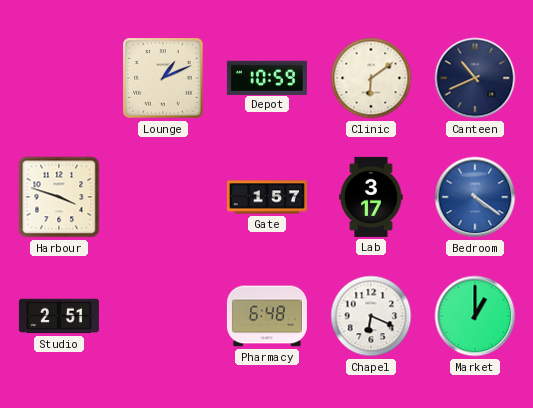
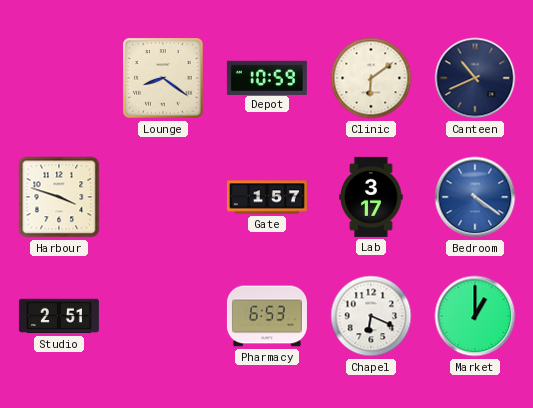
Lounge: 1:11 -> 8:21
Pharmacy: 6:48 -> 6:53
